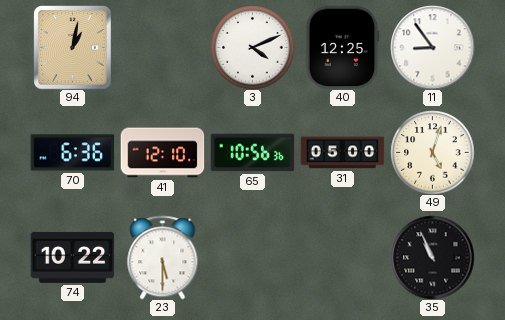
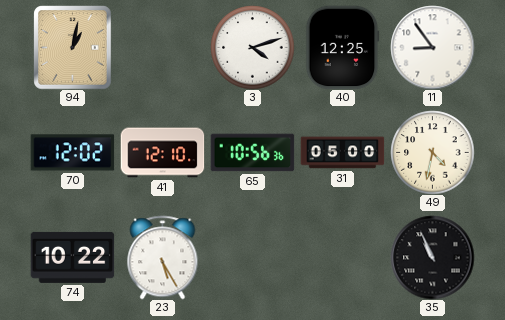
3: 4:11 -> 4:12
70: 6:36 -> 12:02
49: 5:03 -> 4:32
23: 5:30 -> 5:25
